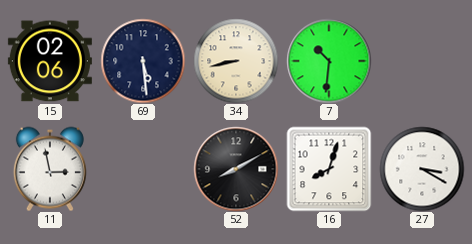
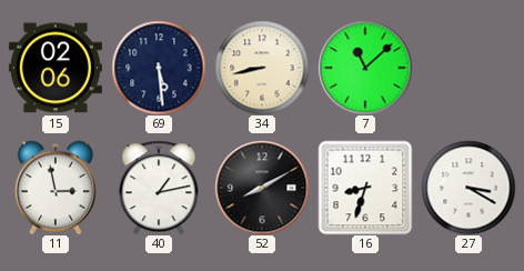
7: 10:31 -> 11:08
40: none -> 1:13
16: 8:03 -> 8:33
